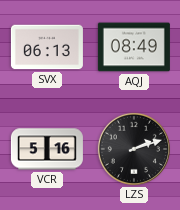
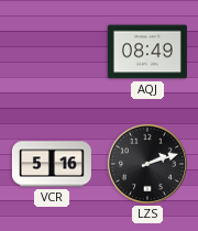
SVX: 06:13 -> none
